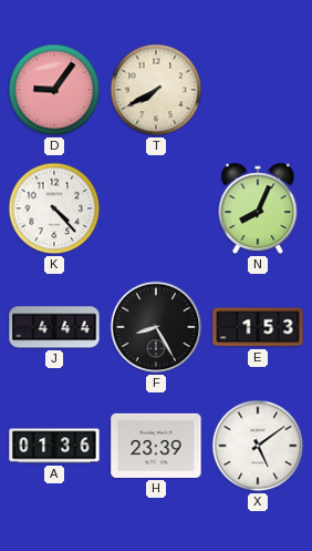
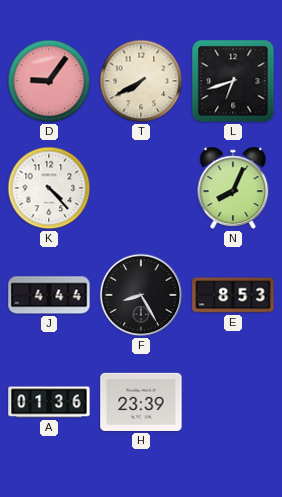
L: none -> 6:42
E: 1:53 -> 8:53
X: 5:09 -> none
